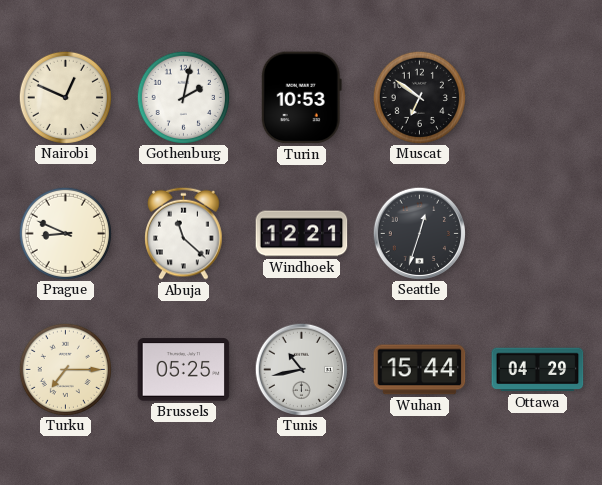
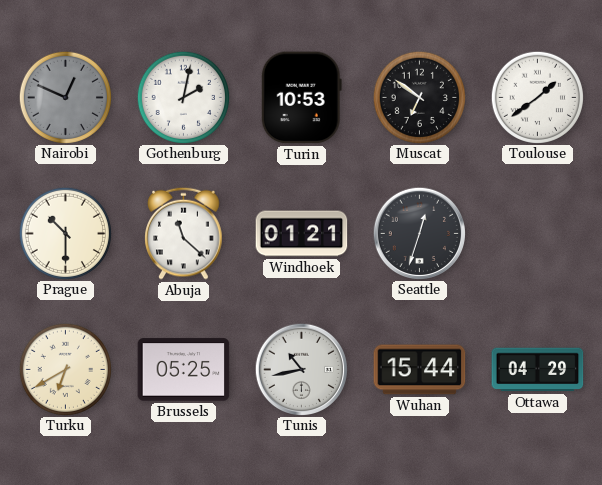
Nairobi dial: cream -> grey
Toulouse: none -> 1:39
Prague: 8:49 -> 10:30
Windhoek: 12:21 -> 01:21
Turku: 7:15 -> 6:40
